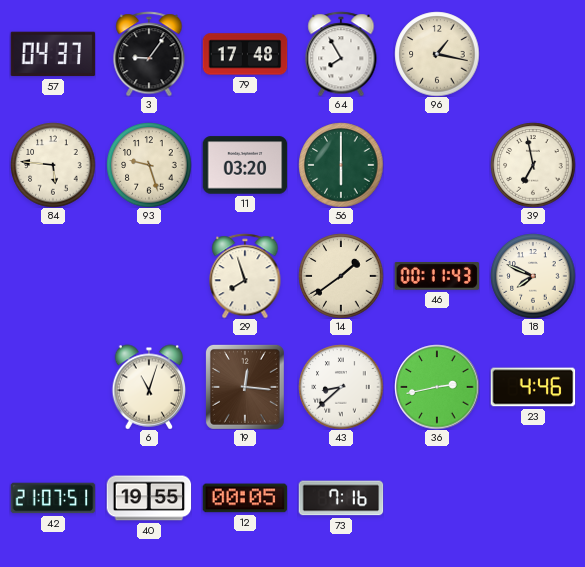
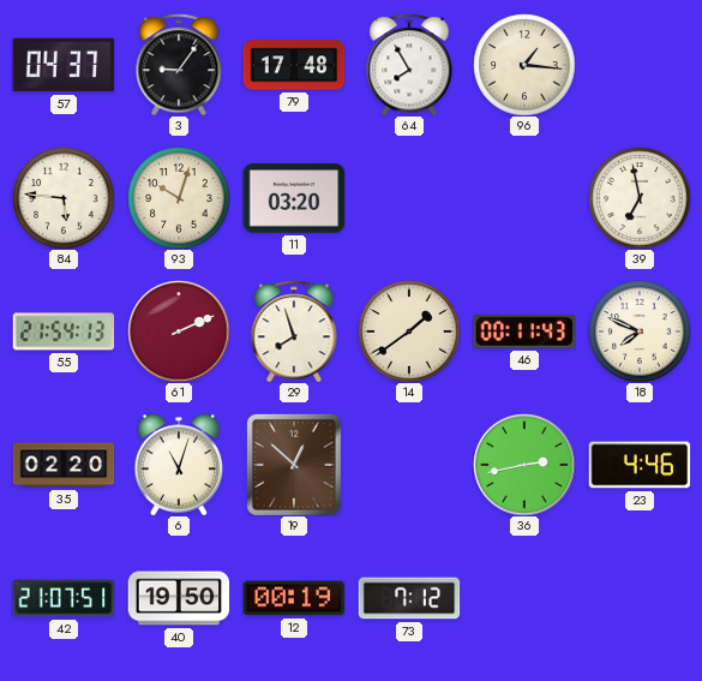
96: 1:17 -> 1:16
93: 9:27 -> 10:03
56: 6:00 -> none
55: none -> 21:54
61: none -> 2:11
35: none -> 02:20
19: 12:16 -> 12:52
43: 8:38 -> none
40: 19:55 -> 19:50
12: 00:05 -> 00:19
73: 7:16 -> 7:12
